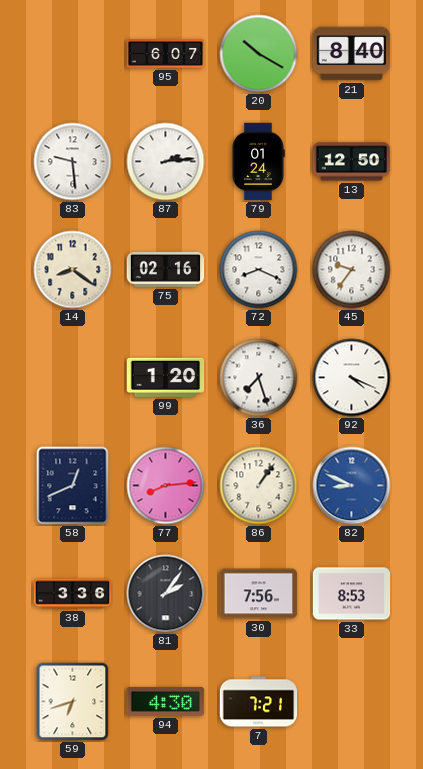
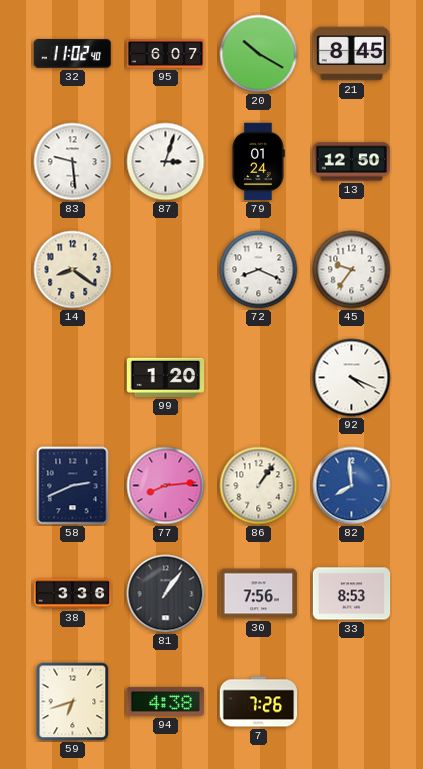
32: none -> 11:02
21: 8:40 -> 8:45
87: 2:14 -> 3:03
75: 02:16 -> none
36: 7:27 -> none
58: 12:41 -> 2:41
82: 8:49 -> 7:59
81: 2:06 -> 1:06
94: 4:30 -> 4:38
7: 7:21 -> 7:26
